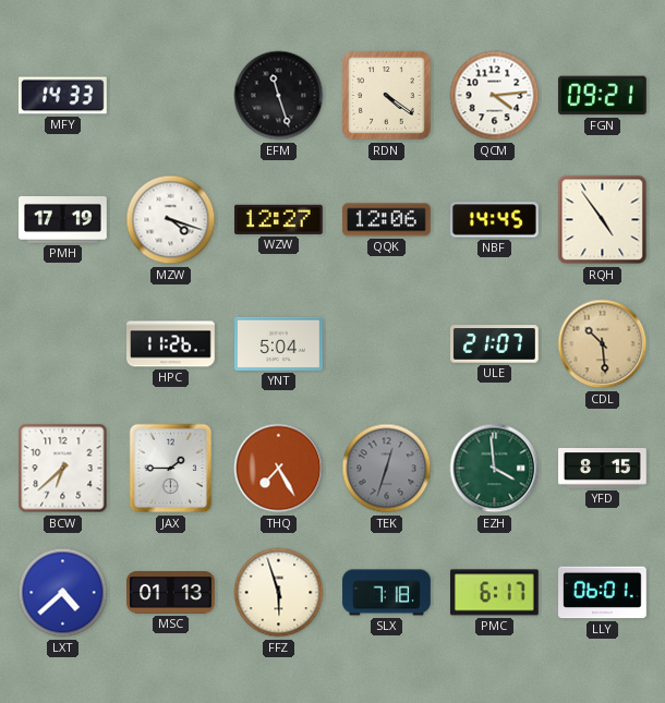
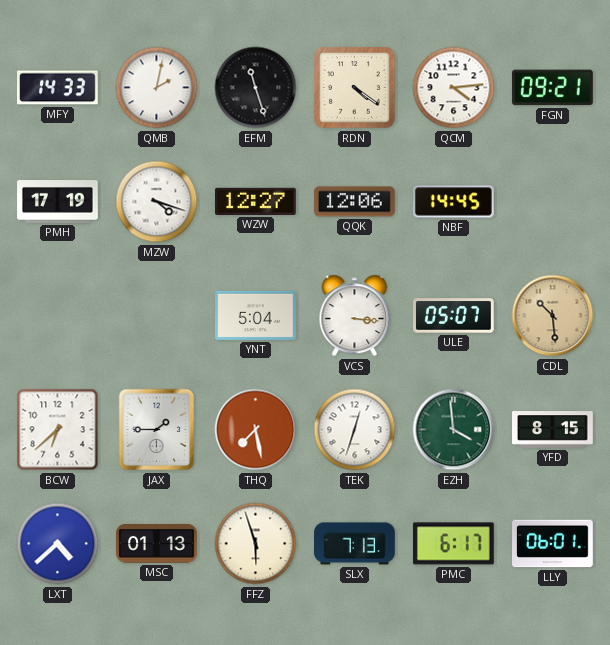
QMB: none -> 2:02
RQH: 4:54 -> none
HPC: 11:26 -> none
VCS: none -> 3:16
ULE: 21:07 -> 05:07
THQ: 7:25 -> 7:28
TEK dial: grey -> white
SLX: 7:18 -> 7:13
